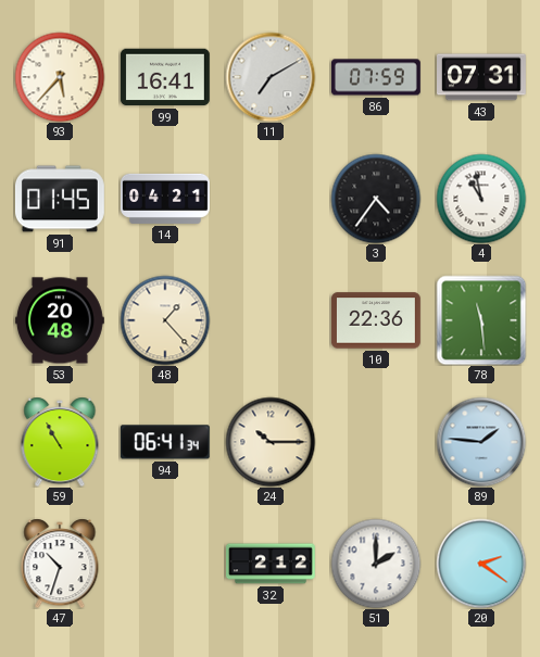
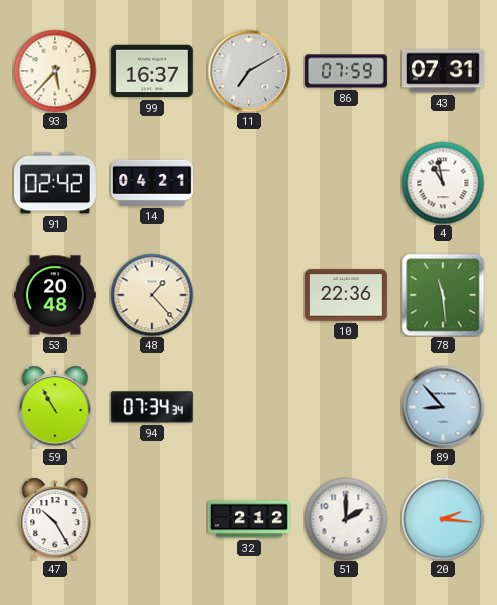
99: 16:41 -> 16:37
91: 01:45 -> 02:42
3: 4:36 -> none
94: 06:41 -> 07:34
24: 10:15 -> none
89: 1:46 -> 8:53
47: 10:33 -> 10:25
20: 2:21 -> 2:16
